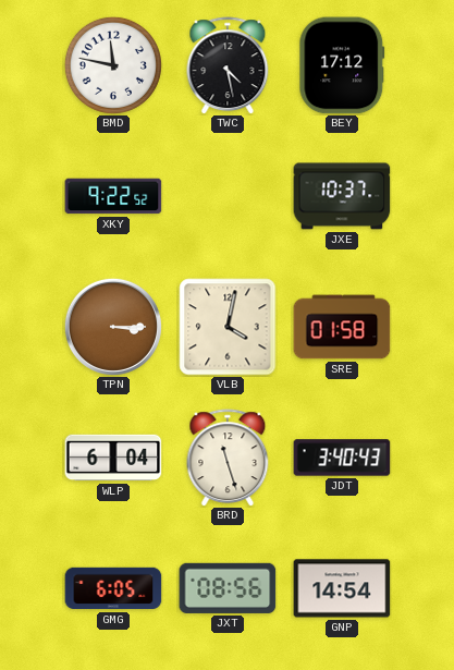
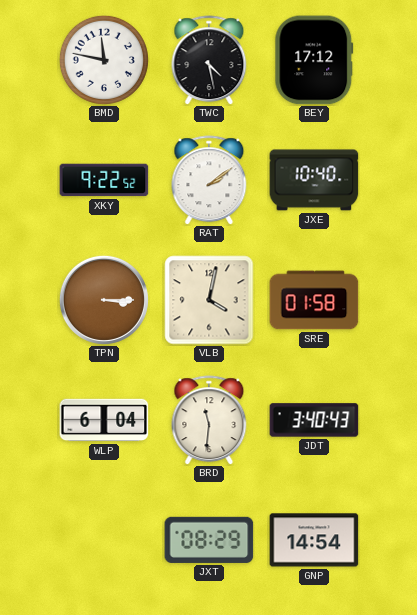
RAT: none -> 2:09
JXE: 10:37 -> 10:40
BRD: 11:27 -> 11:31
GMG: 6:05 -> none
JXT: 08:56 -> 08:29
